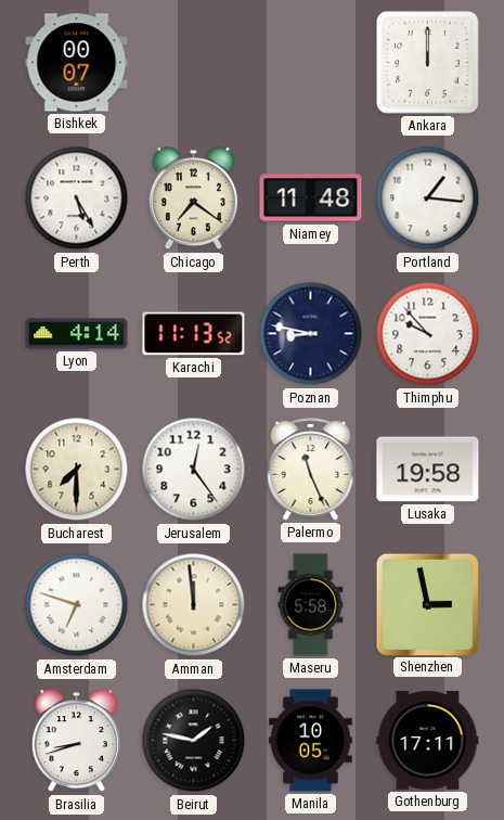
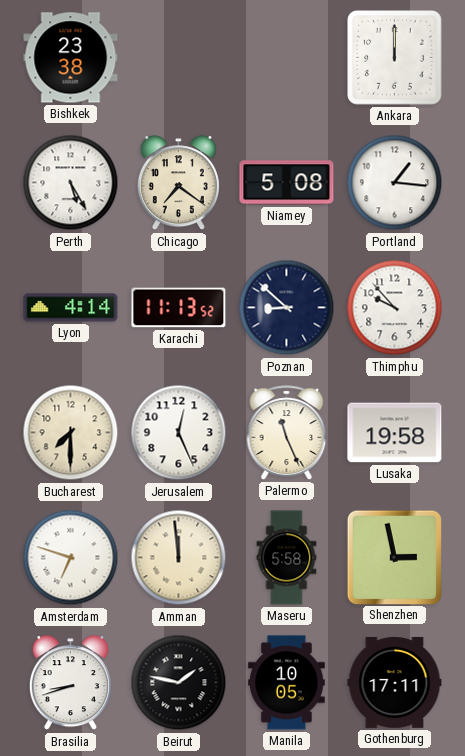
Bishkek: 00:07 -> 23:38
Niamey: 11:48 -> 5:08
Poznan: 8:47 -> 8:52
Jerusalem: 12:24 -> 12:26
